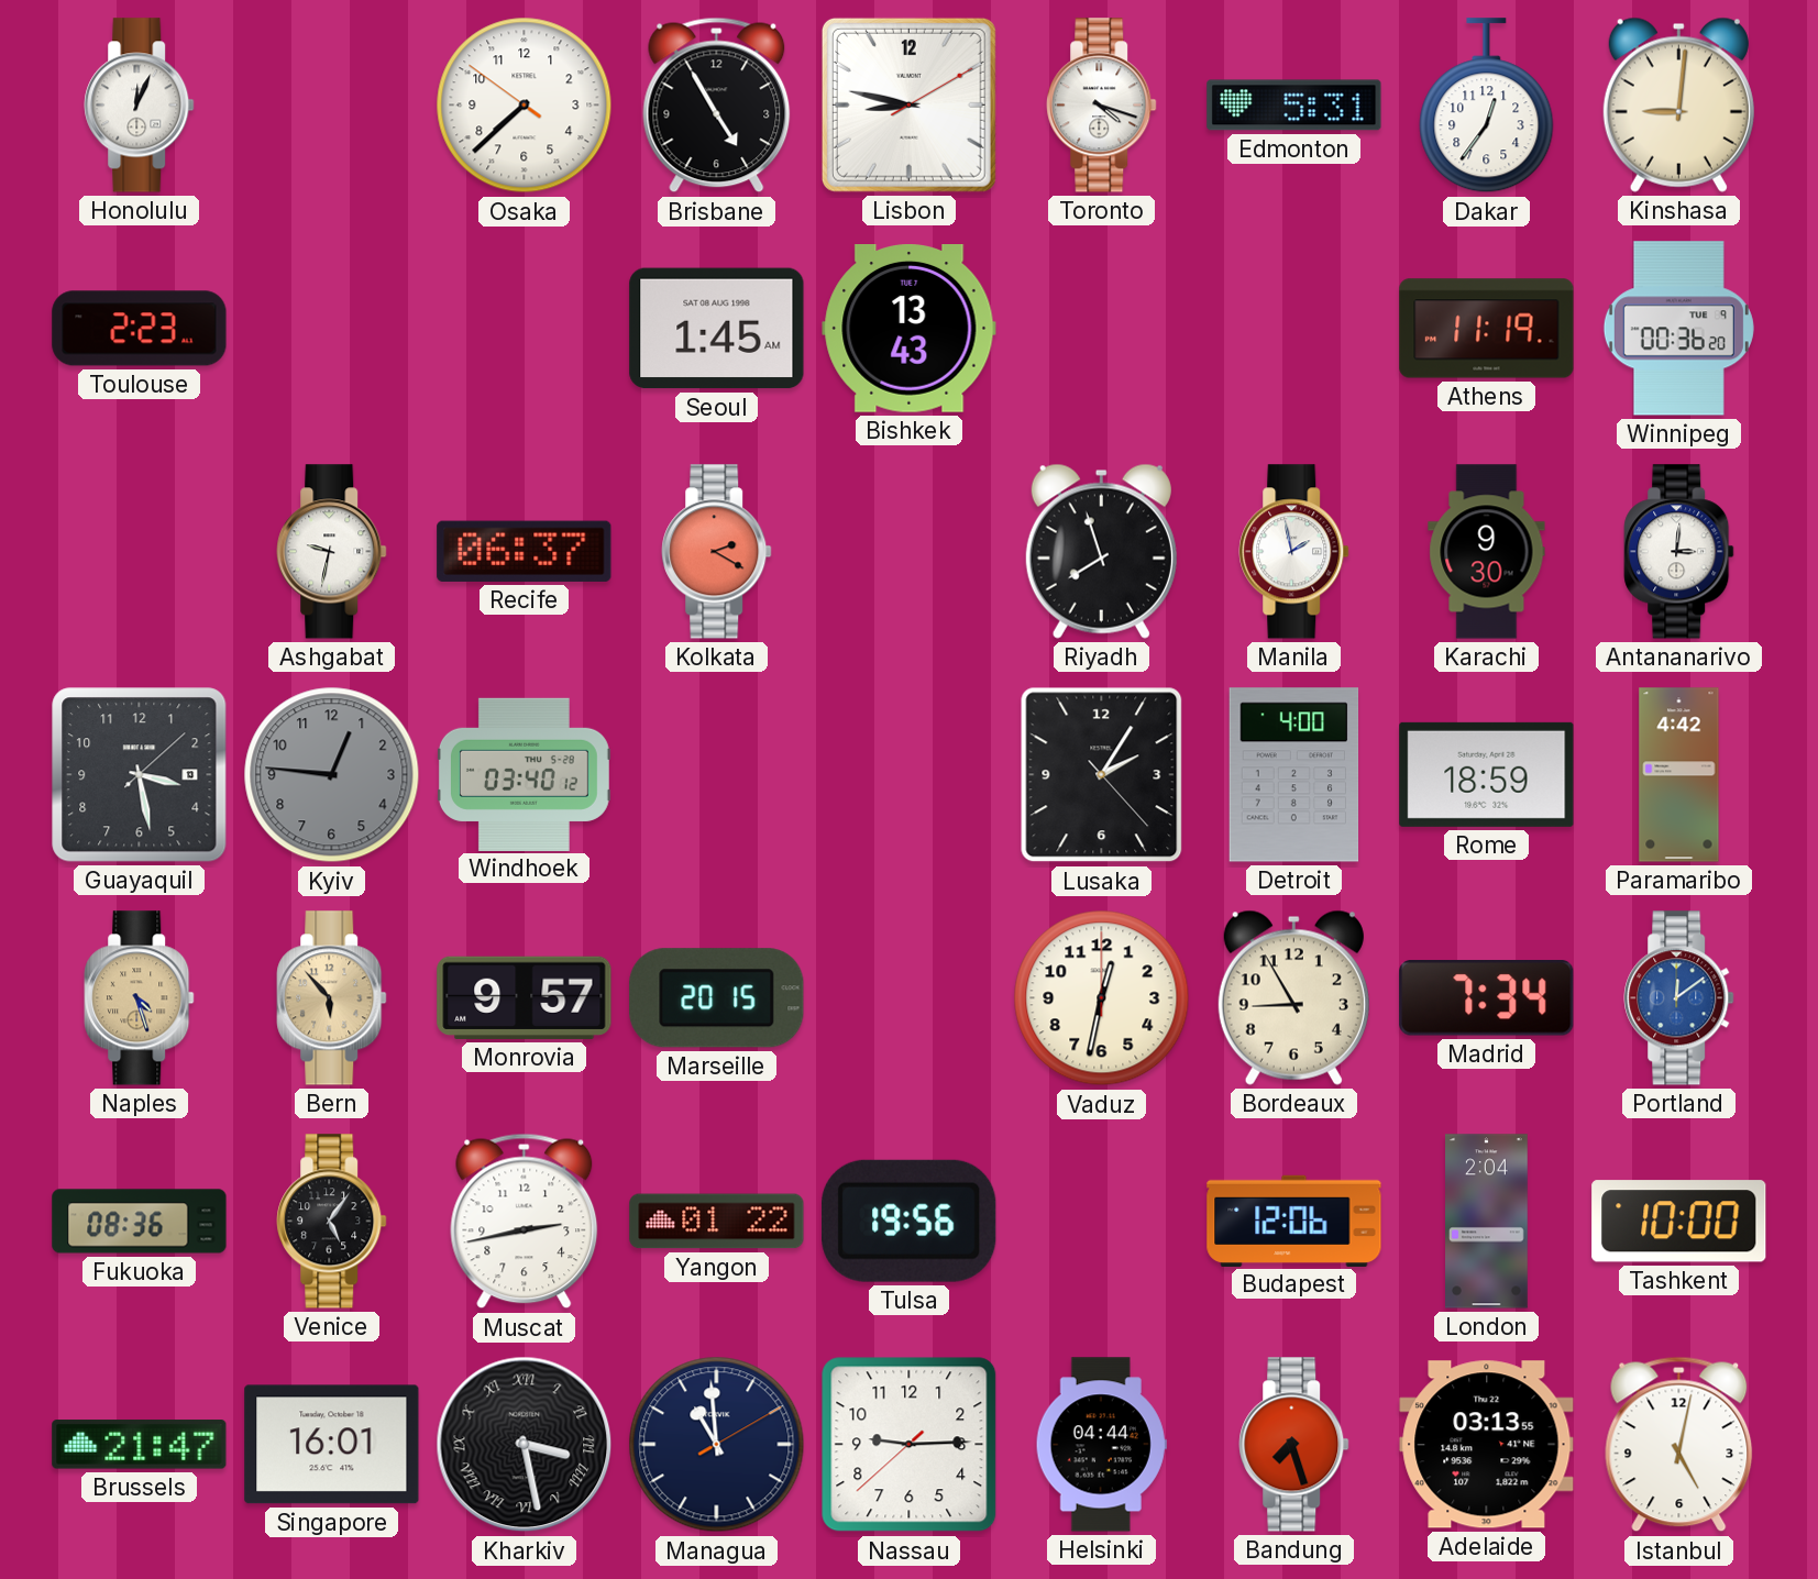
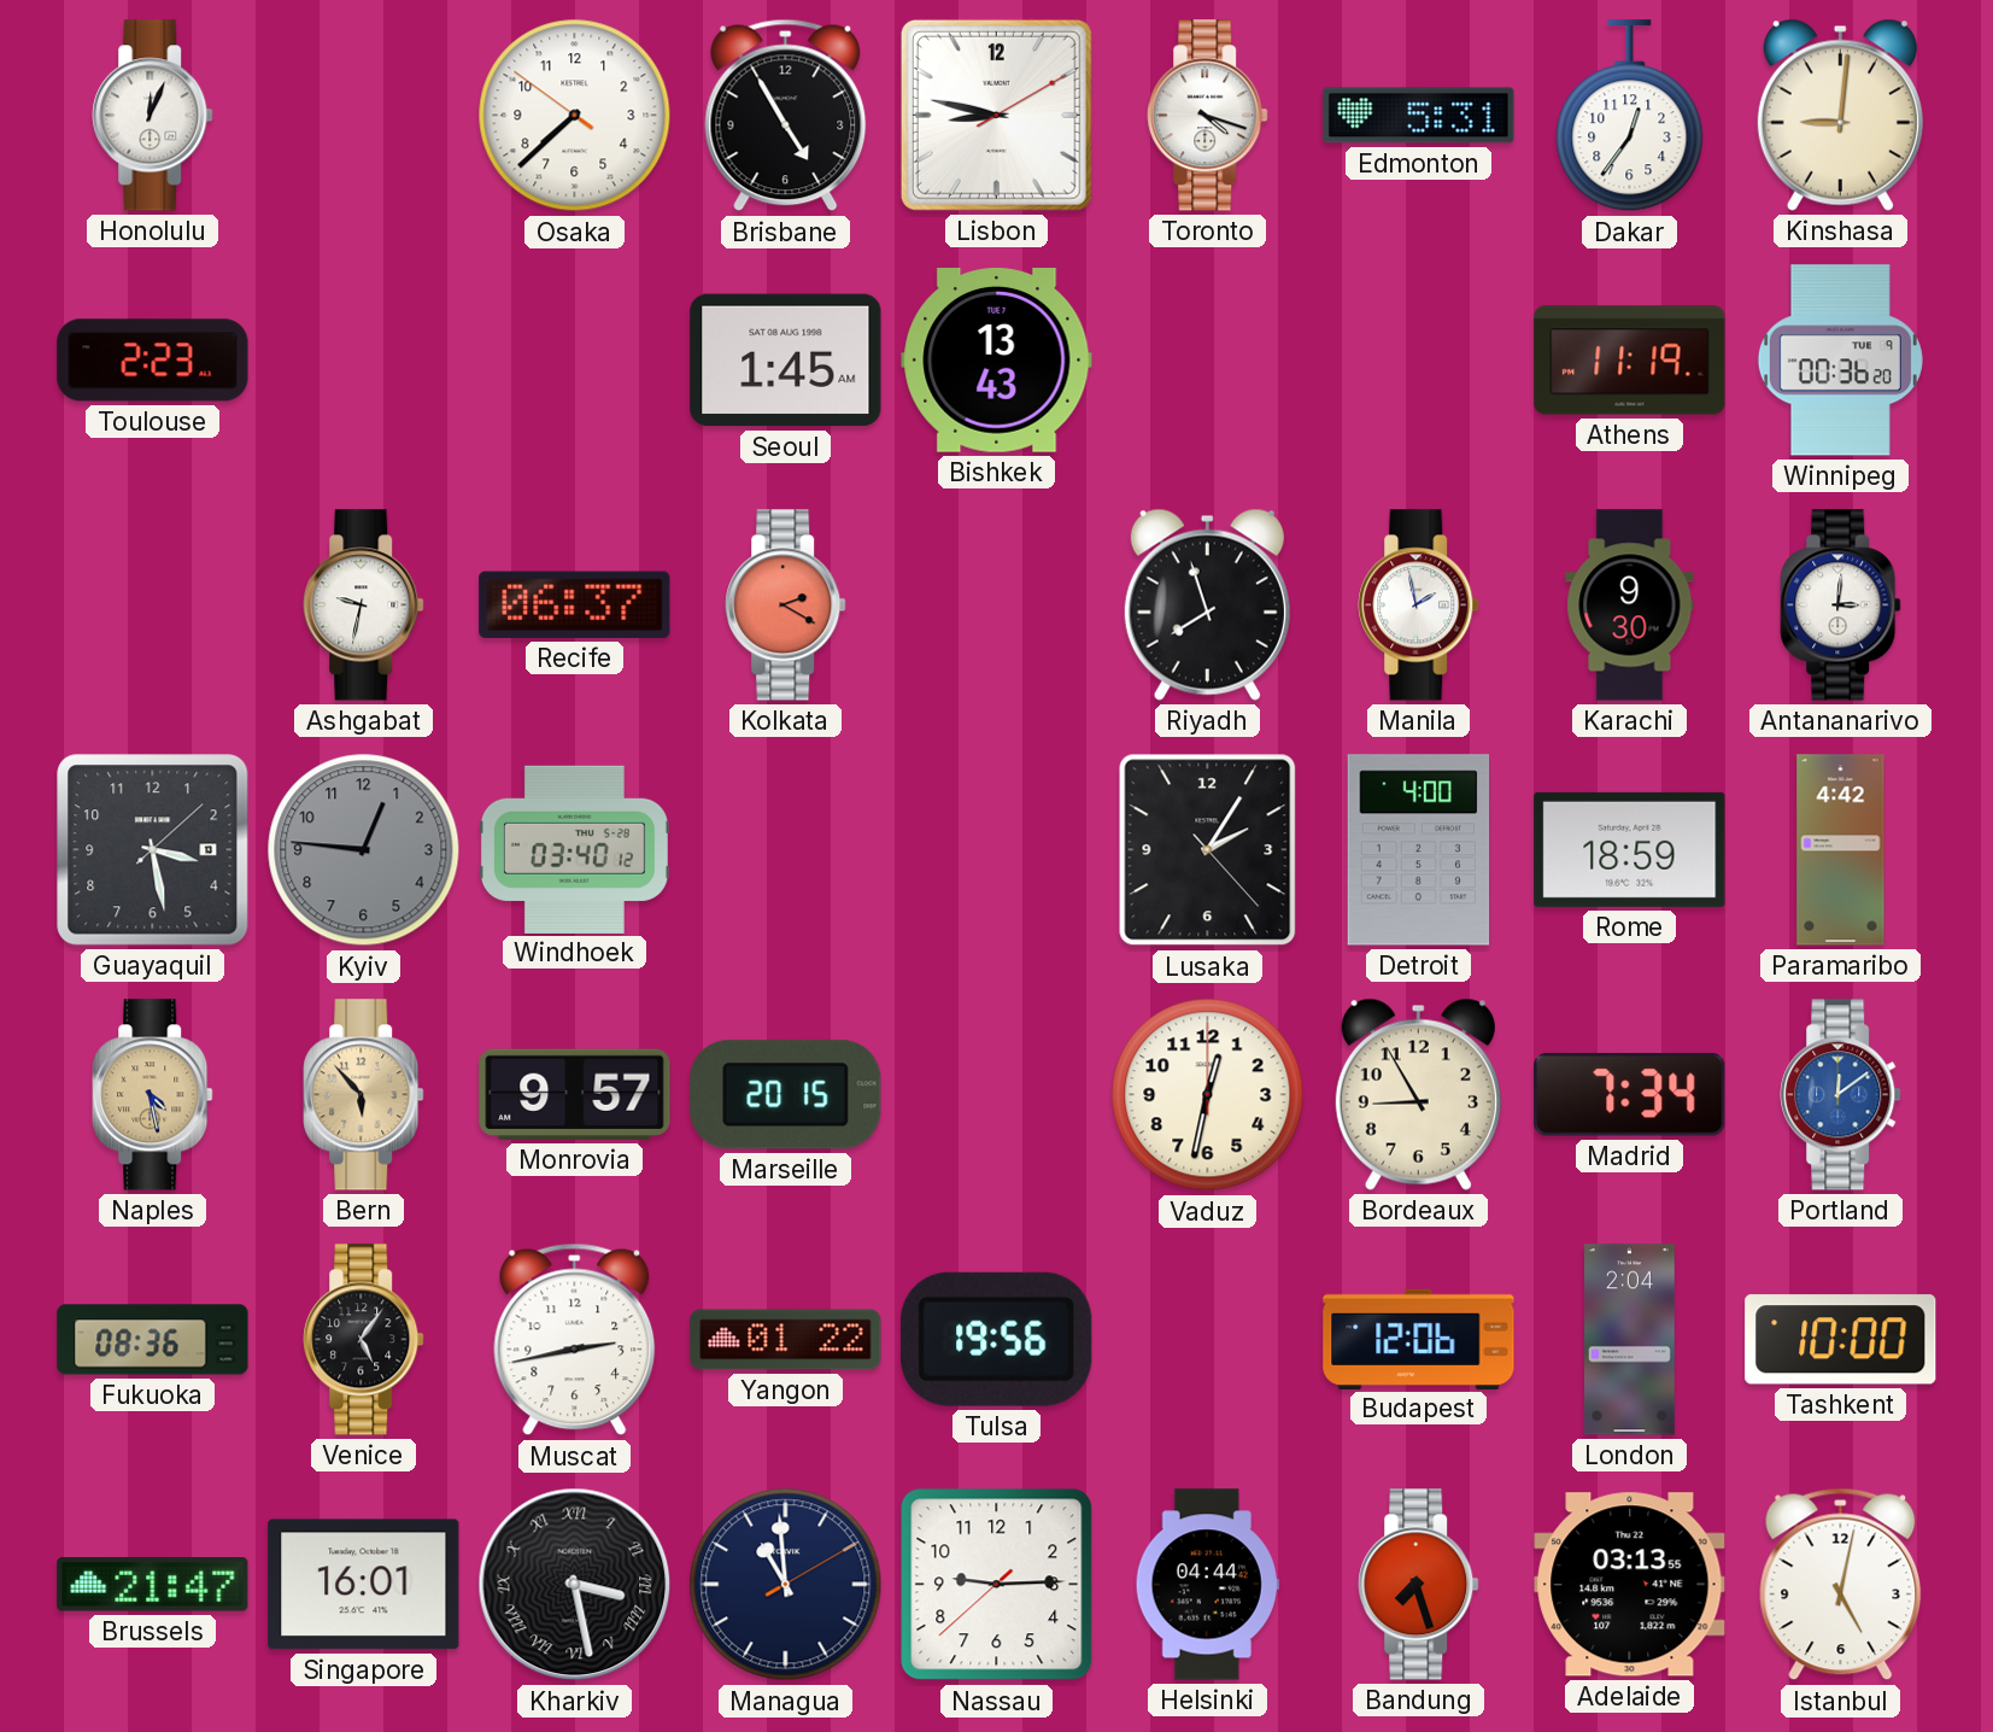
Naples: 4:27 -> 4:28
